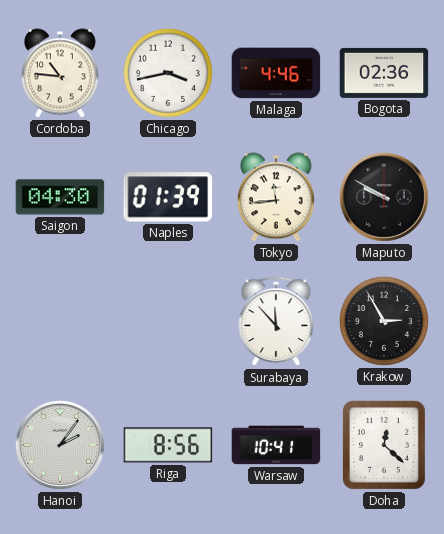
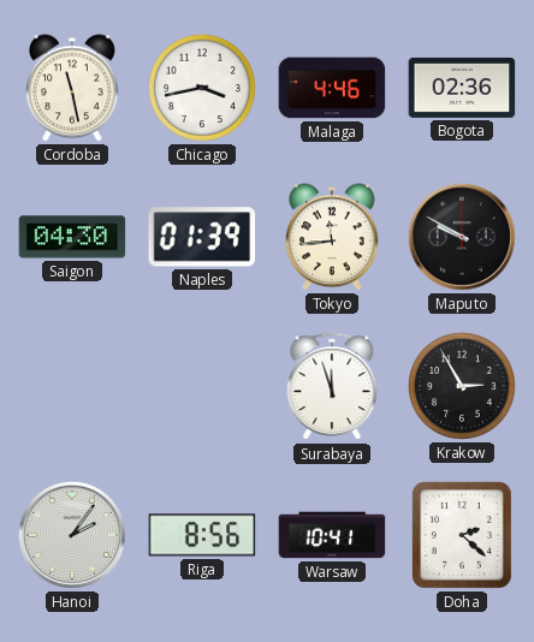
Cordoba: 10:46 -> 11:28
Surabaya: 11:53 -> 11:57
Doha: 12:22 -> 2:22
